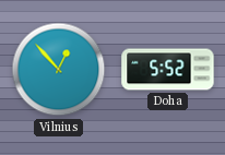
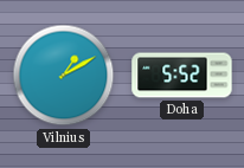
Vilnius: 12:53 -> 1:10
